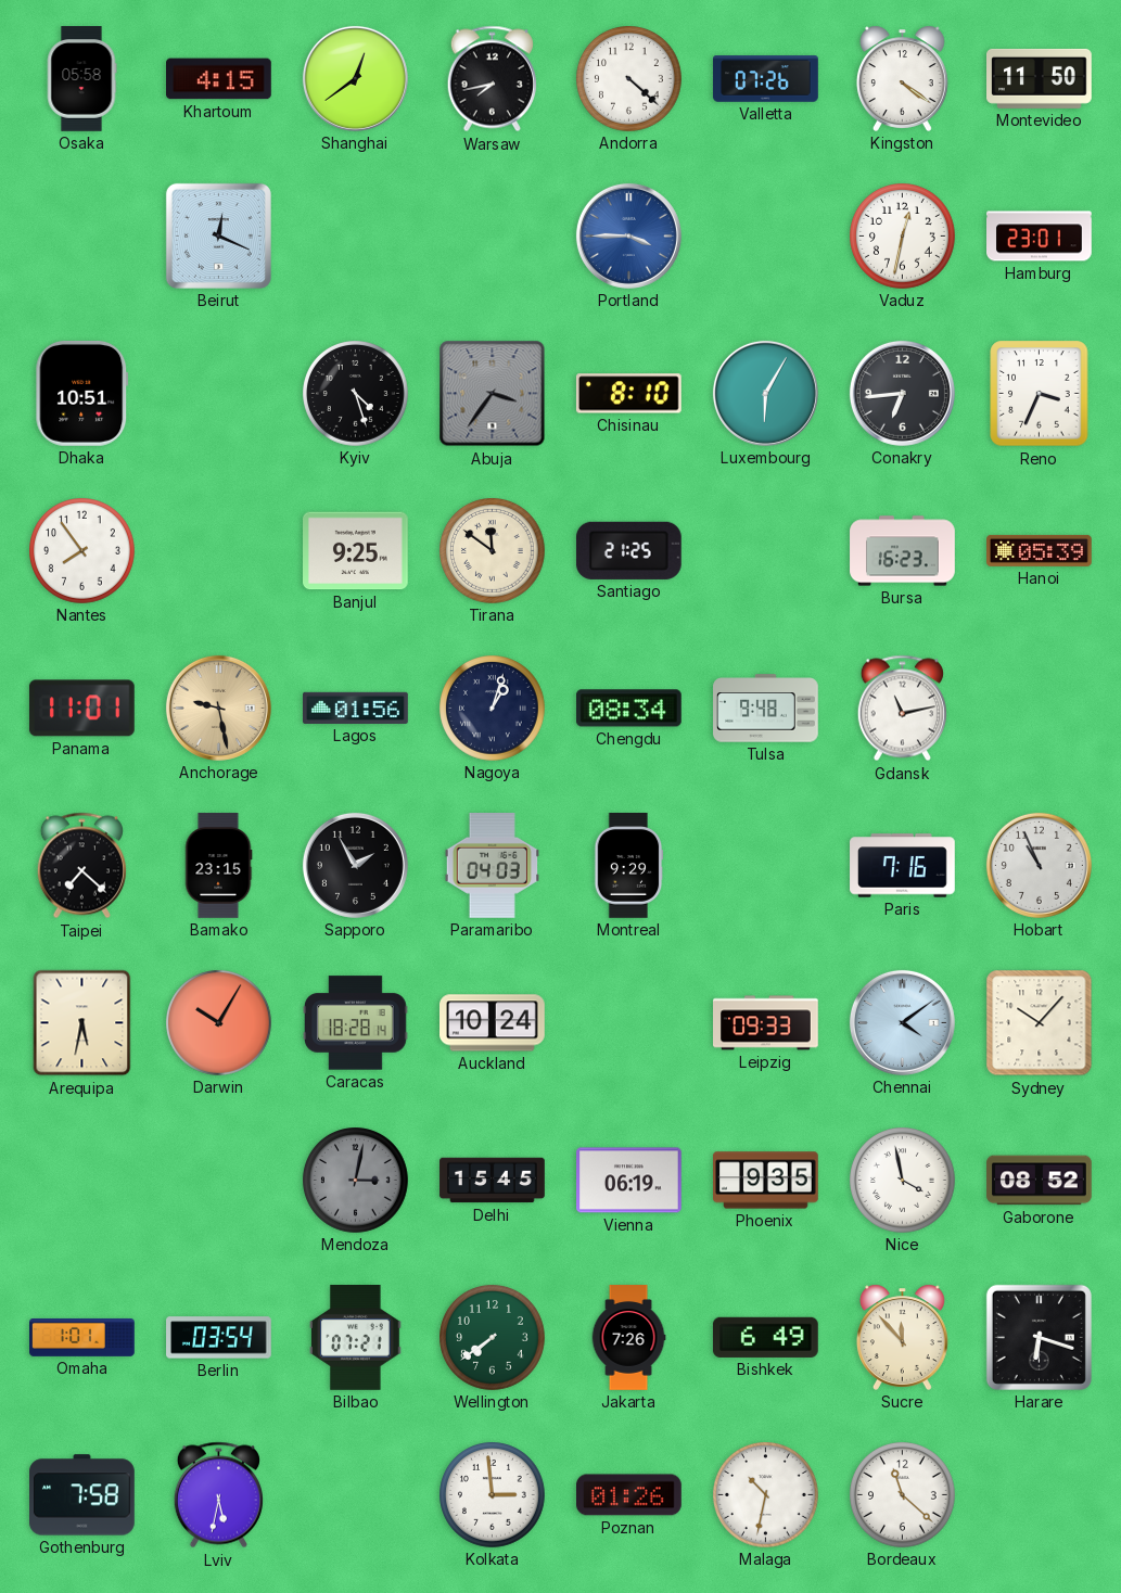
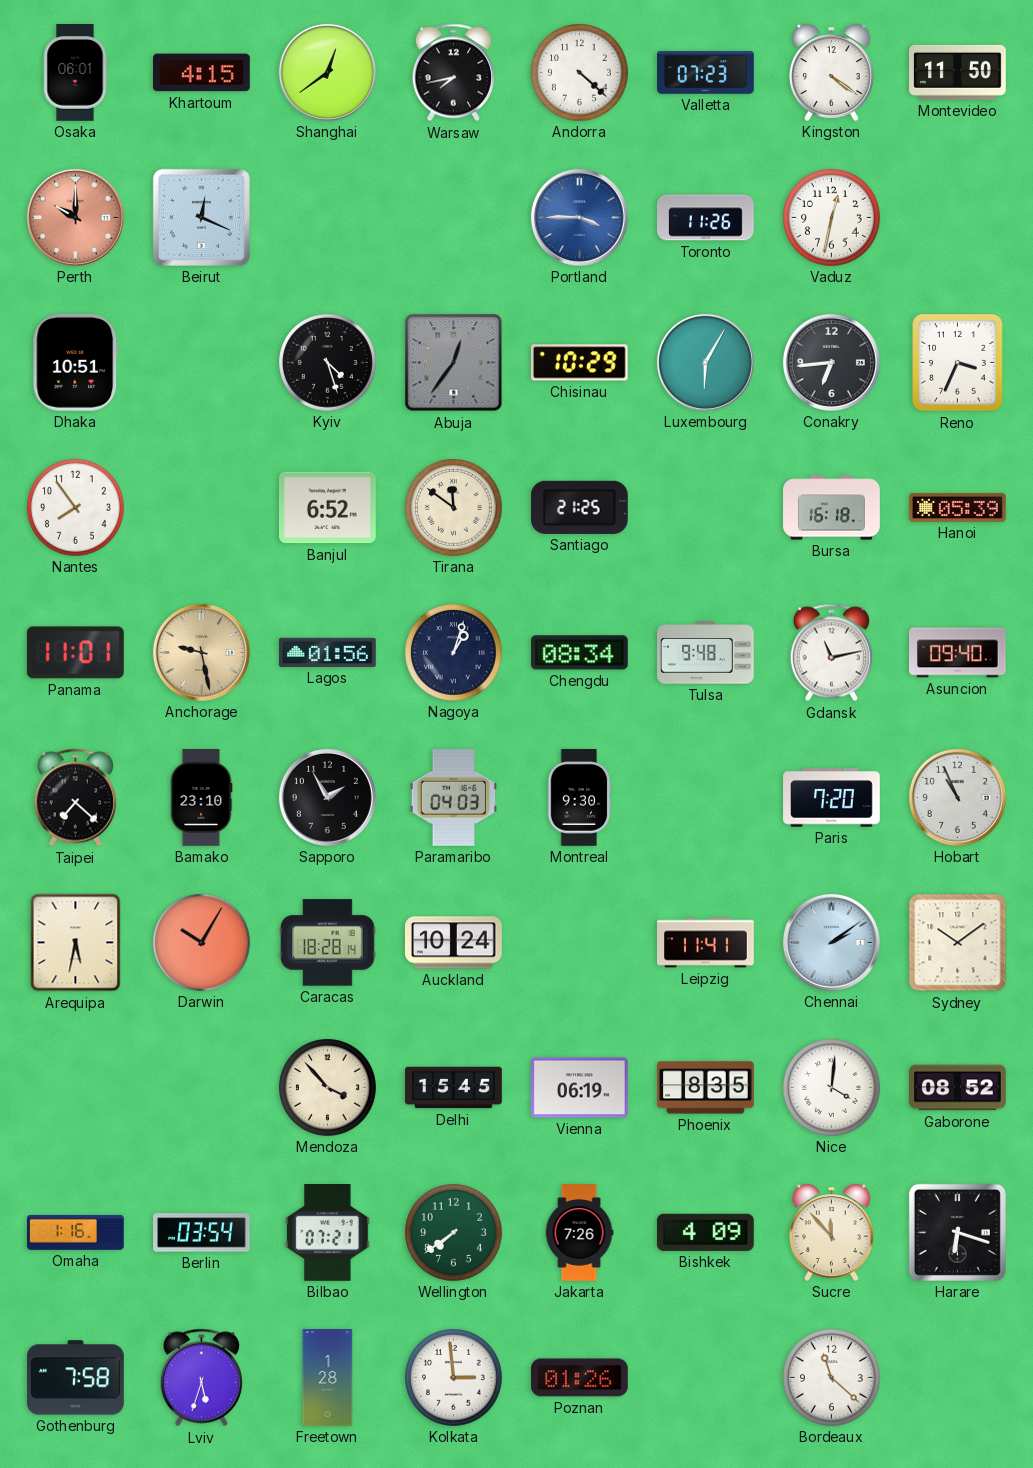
Osaka: 05:58 -> 06:01
Valletta: 07:26 -> 07:23
Perth: none -> 10:00
Toronto: none -> 11:26
Hamburg: 23:01 -> none
Abuja: 3:36 -> 12:36
Chisinau: 8:10 -> 10:29
Banjul: 9:25 -> 6:52
Bursa: 16:23 -> 16:18
Asuncion: none -> 09:40
Bamako: 23:15 -> 23:10
Montreal: 9:29 -> 9:30
Paris: 7:16 -> 7:20
Leipzig: 09:33 -> 11:41
Chennai: 4:09 -> 2:09
Sydney: 10:07 -> 10:09
Mendoza: 3:02 -> 3:53
Mendoza dial: grey -> cream
Phoenix: 9:35 -> 8:35
Nice: 3:58 -> 4:01
Omaha: 1:01 -> 1:16
Bishkek: 6:49 -> 4:09
Lviv: 5:32 -> 5:33
Freetown: none -> 1:28
Malaga: 10:32 -> none
